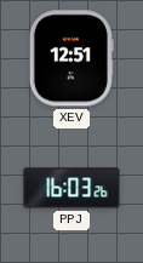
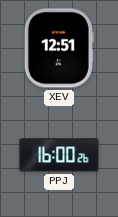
PPJ: 16:03 -> 16:00
